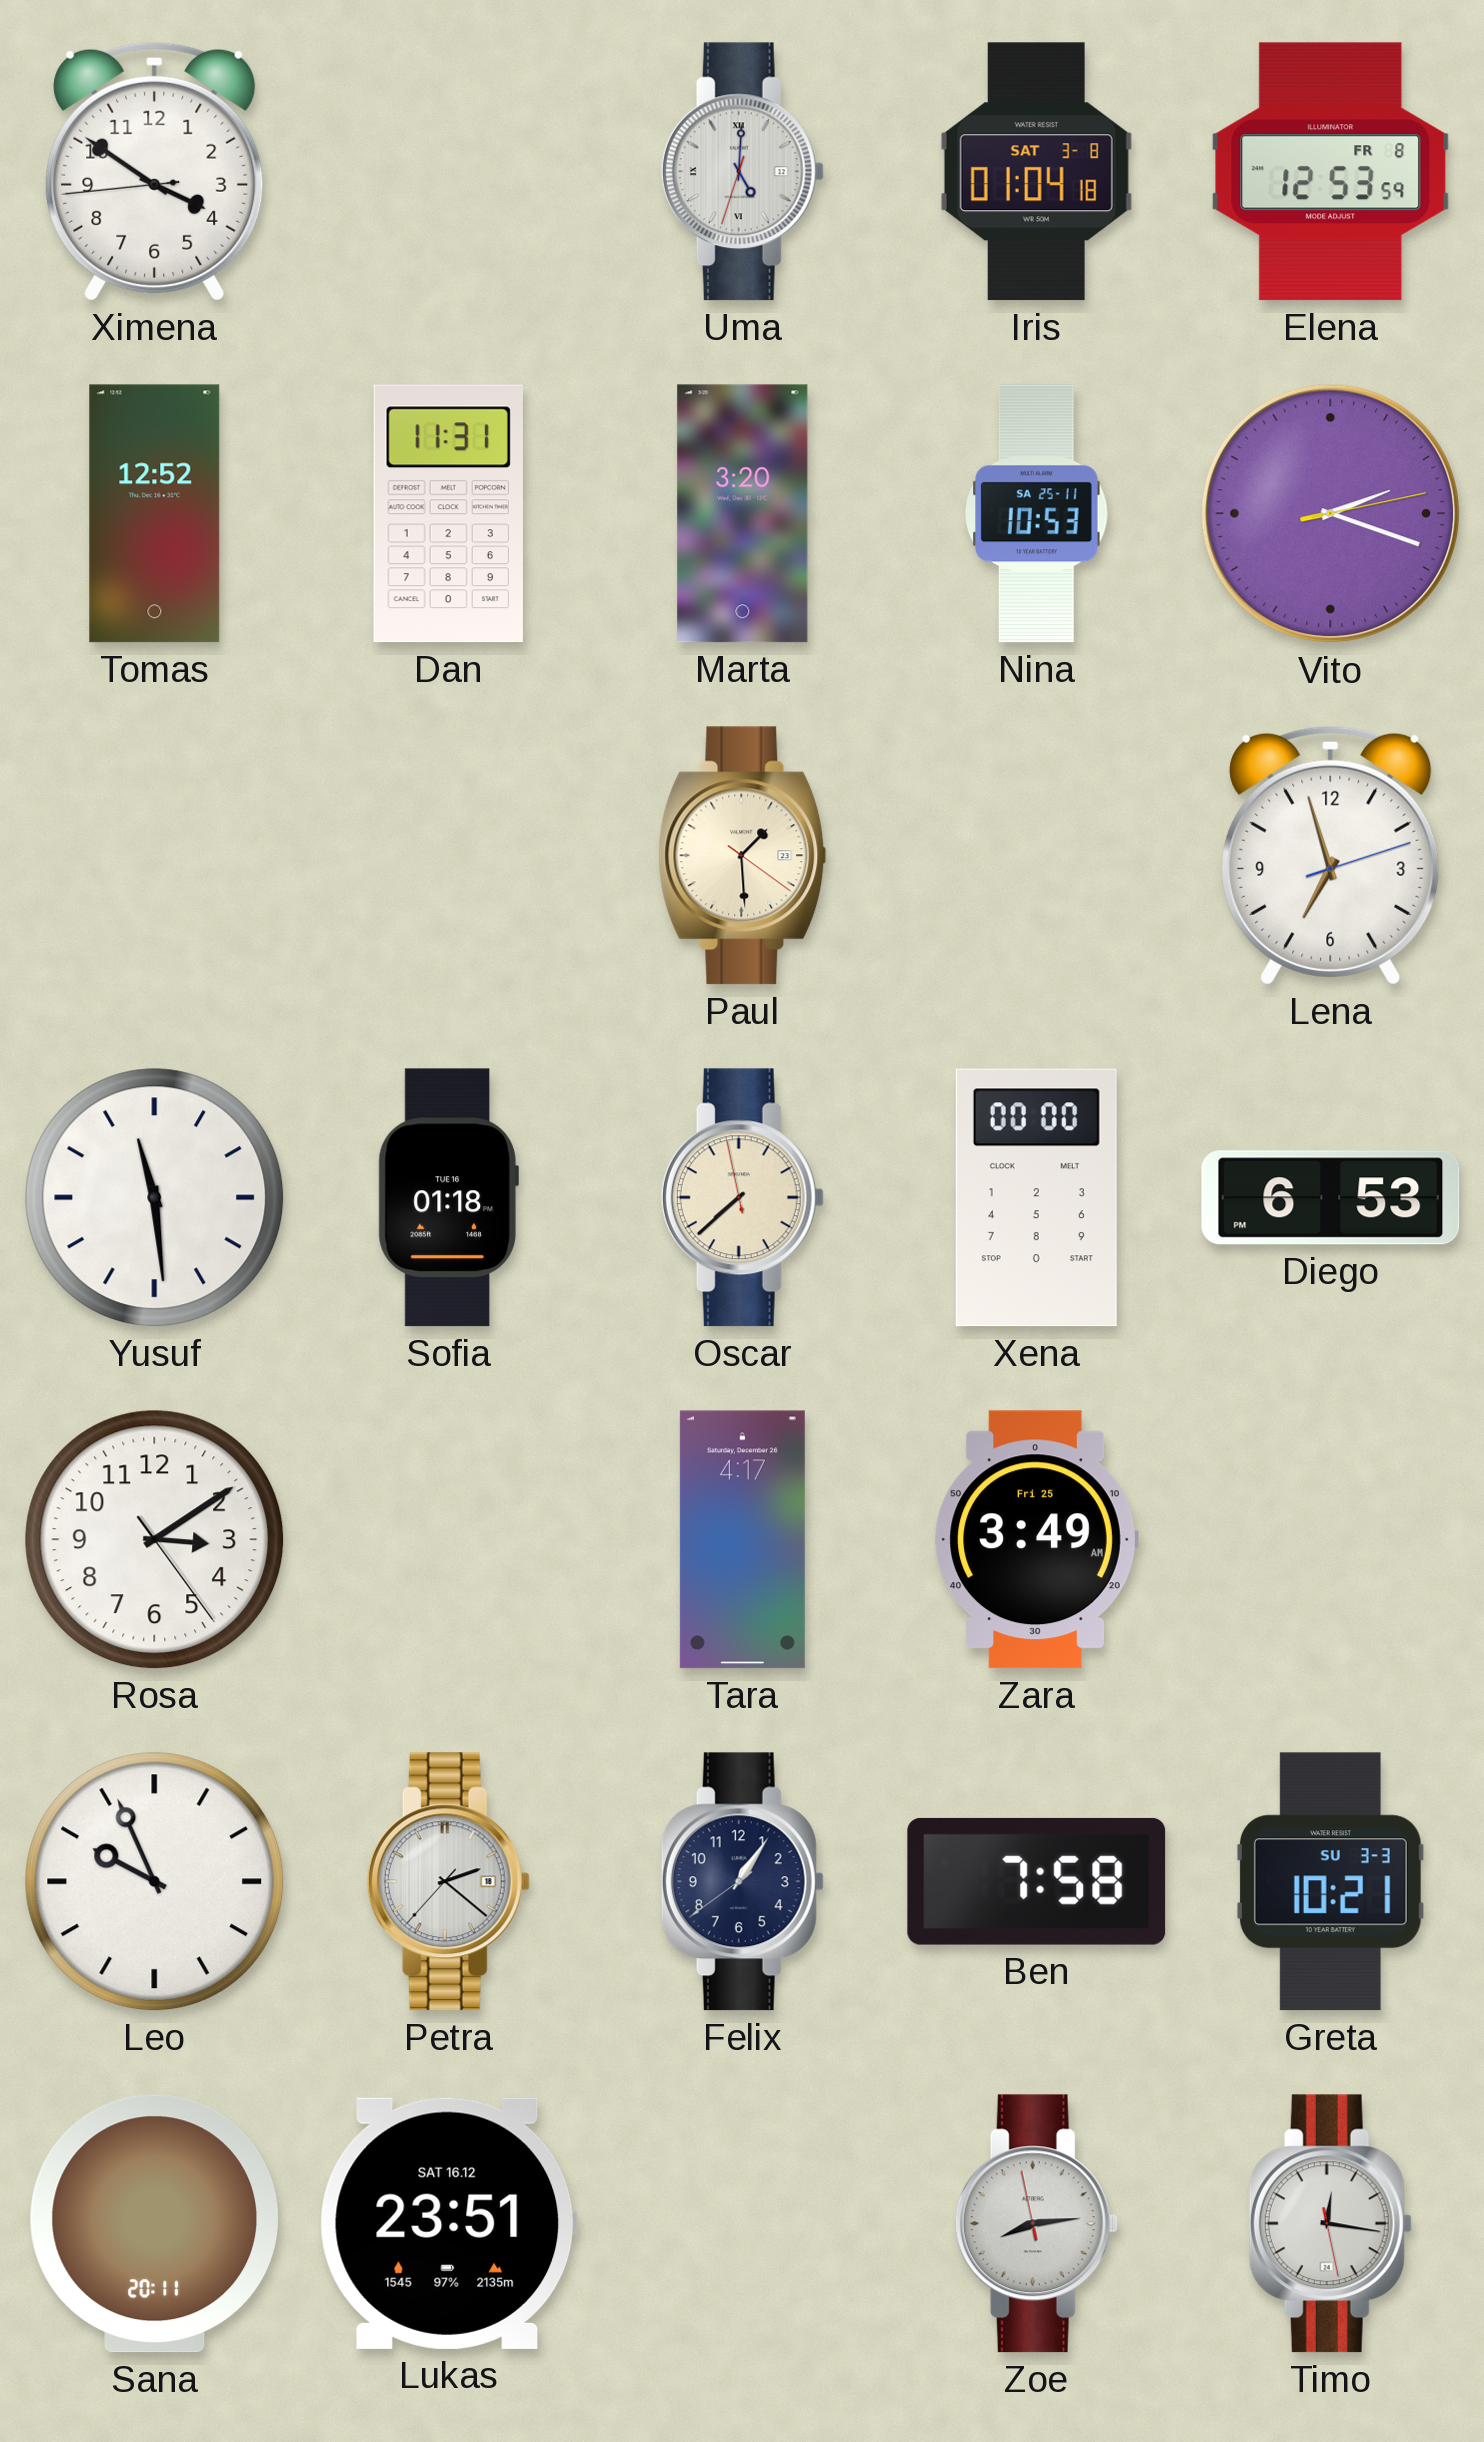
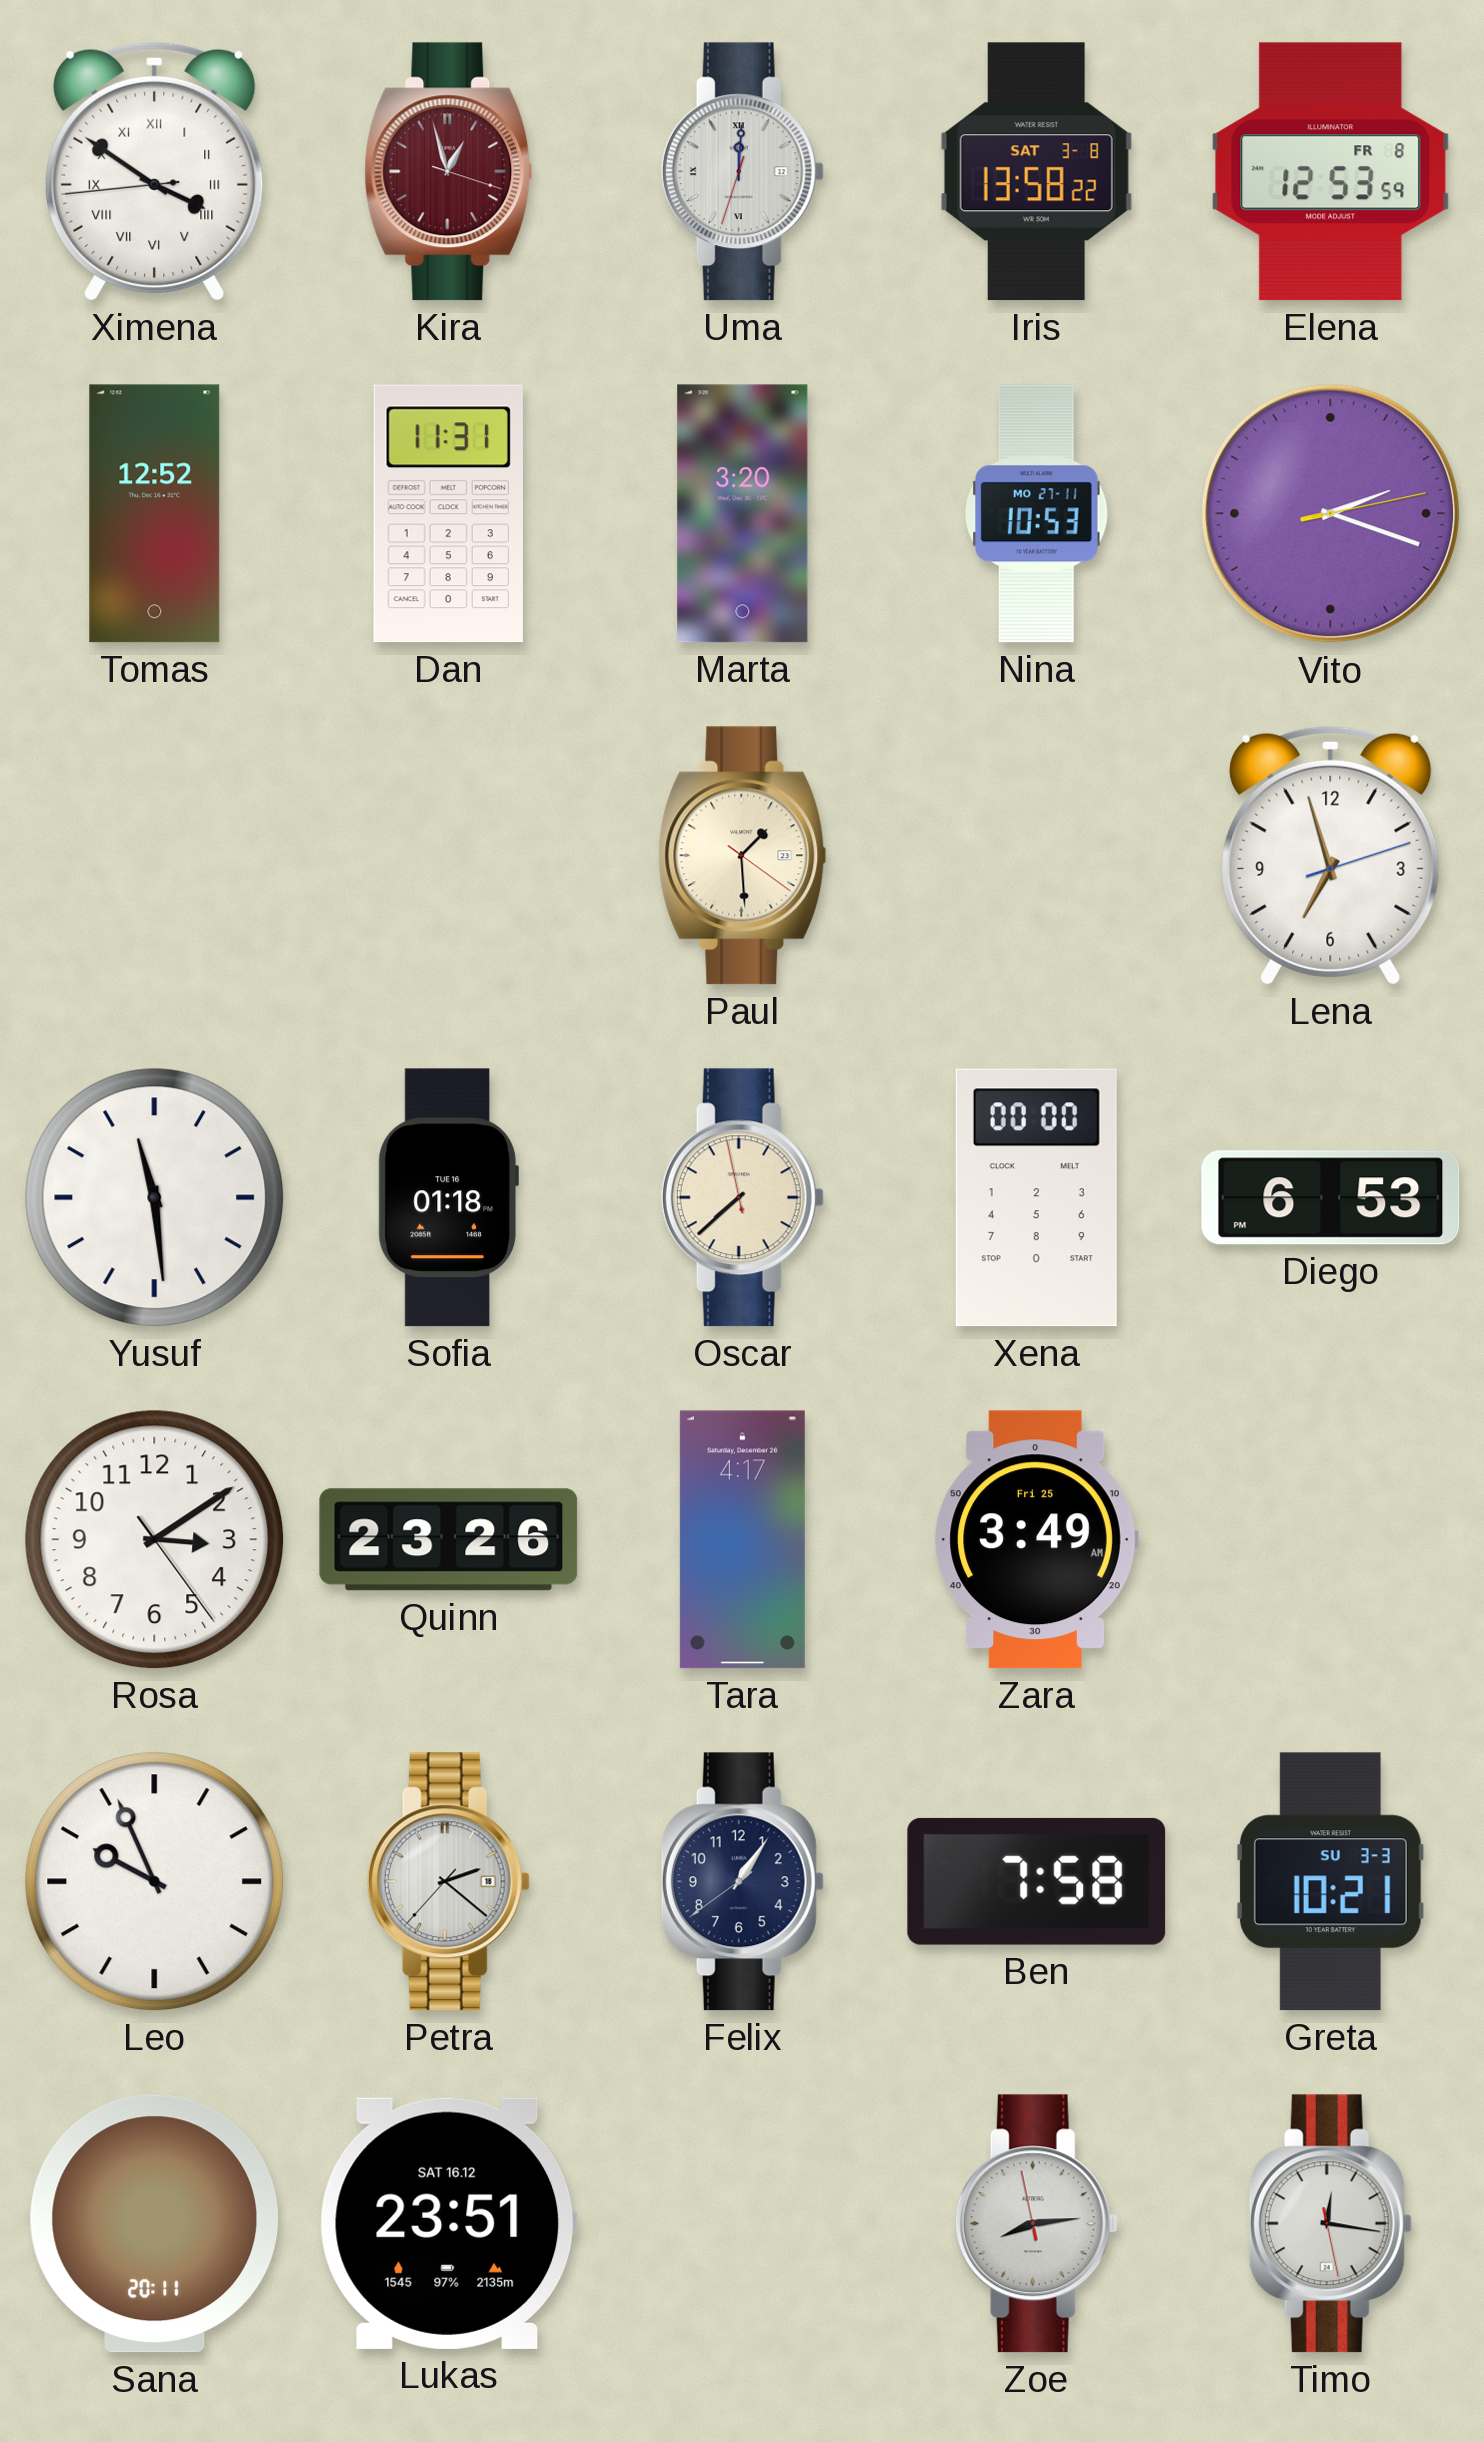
Ximena numerals: Arabic -> Roman
Kira: none -> 12:57
Uma: 5:00 -> 12:00
Iris: 01:04 -> 13:58
Nina date: SA 25-11 -> MO 27-11
Quinn: none -> 23:26
